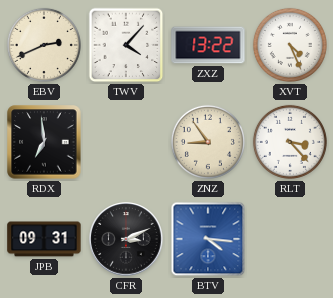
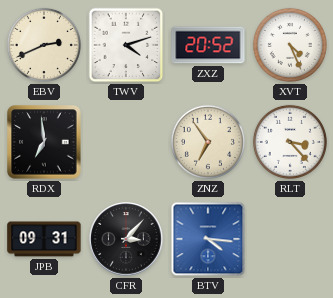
TWV: 4:07 -> 4:12
ZXZ: 13:22 -> 20:52
ZNZ: 8:54 -> 6:54
CFR: 3:11 -> 3:07
